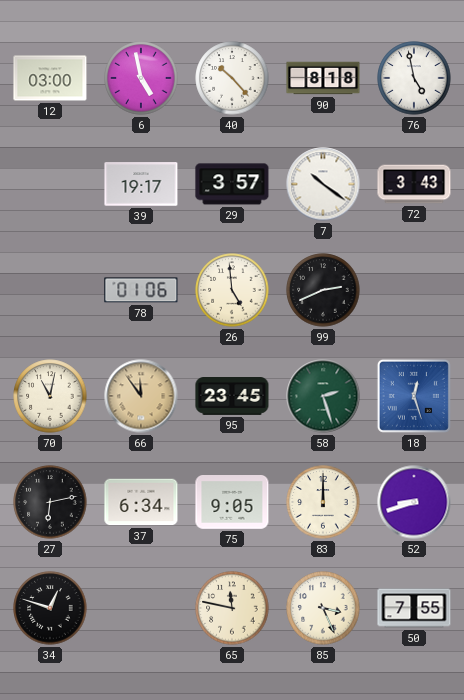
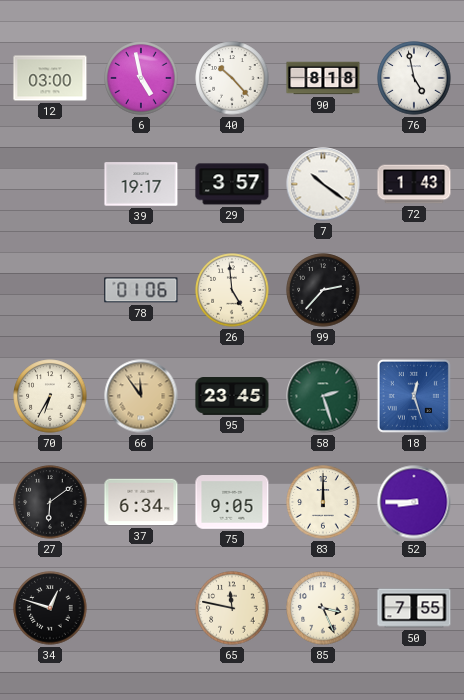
72: 3:43 -> 1:43
99: 2:41 -> 2:37
70: 11:02 -> 6:35
27: 6:13 -> 6:09
52: 8:42 -> 8:45
